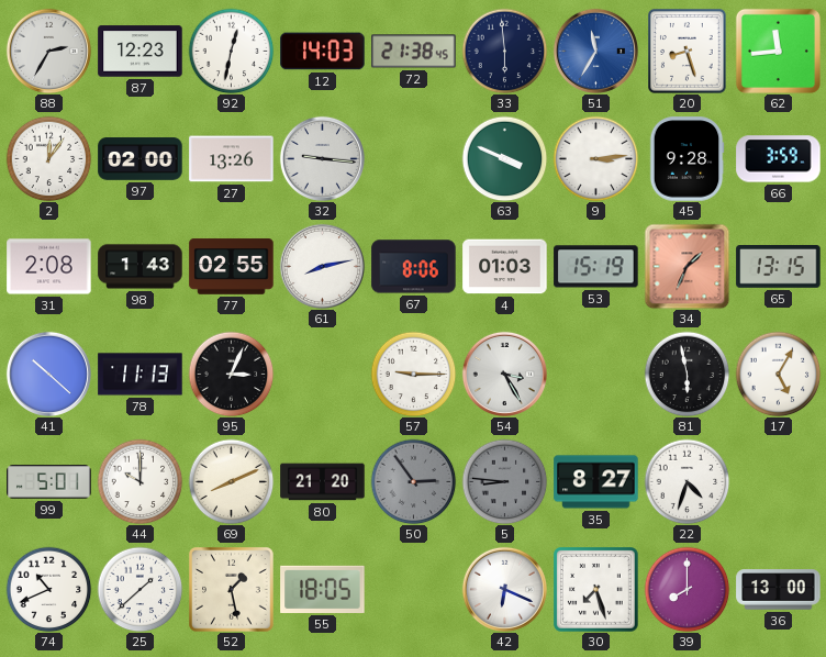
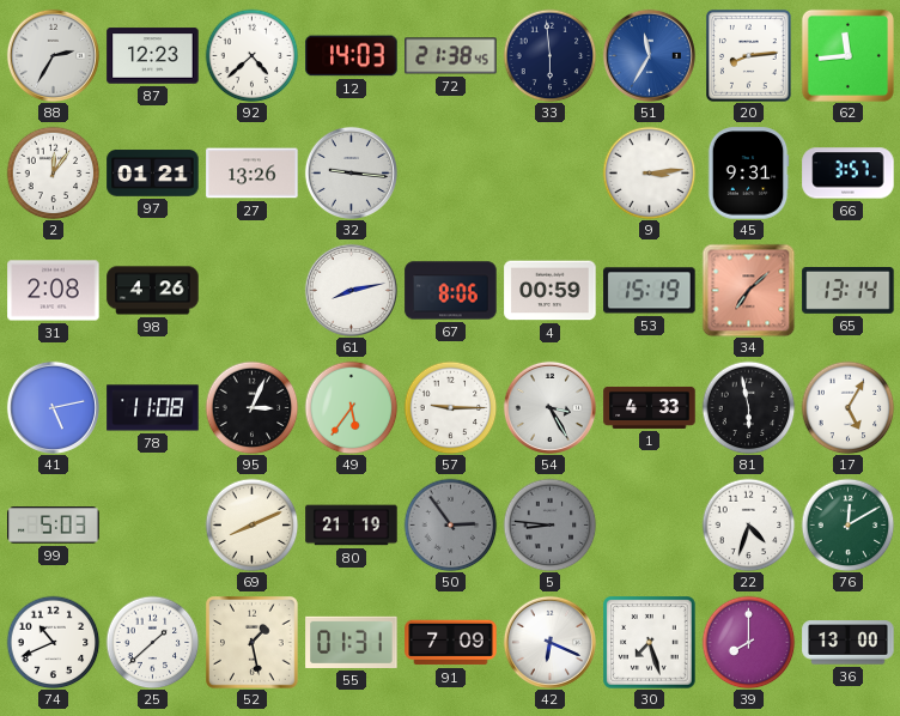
92: 12:32 -> 4:38
20: 8:27 -> 8:14
97: 02:00 -> 01:21
63: 3:49 -> none
45: 9:28 -> 9:31
66: 3:59 -> 3:57
98: 1:43 -> 4:26
77: 02:55 -> none
4: 01:03 -> 00:59
34: 1:34 -> 7:08
65: 13:15 -> 13:14
41: 10:22 -> 5:13
78: 11:13 -> 11:08
49: none -> 5:36
1: none -> 4:33
99: 5:01 -> 5:03
44: 10:00 -> none
80: 21:20 -> 21:19
35: 8:27 -> none
76: none -> 12:10
55: 18:05 -> 01:31
91: none -> 7:09
